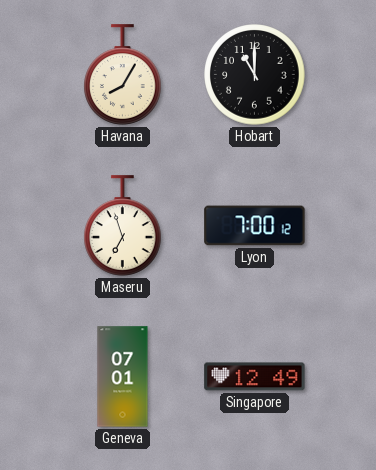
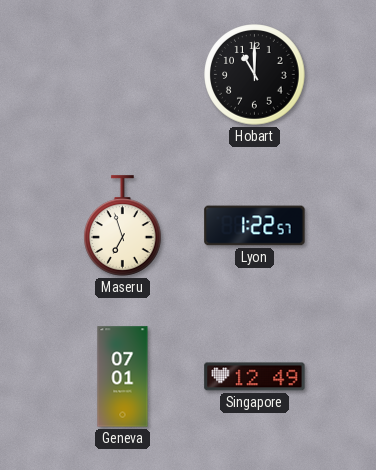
Havana: 8:05 -> none
Lyon: 7:00 -> 1:22
